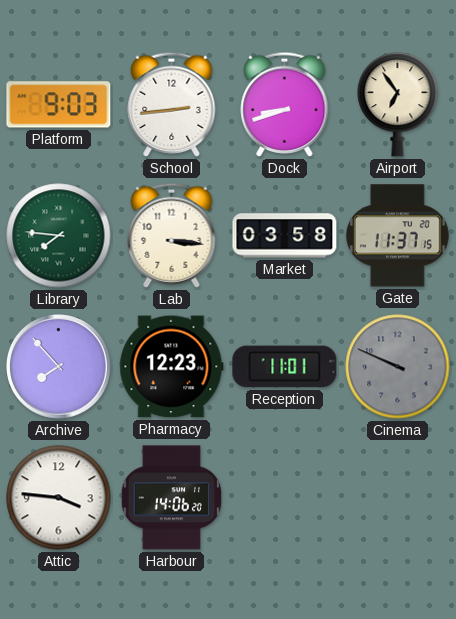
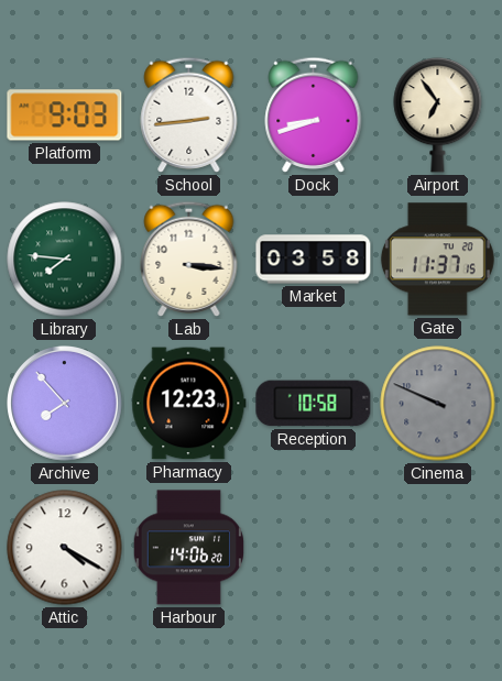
Reception: 11:01 -> 10:58
Attic: 3:46 -> 4:20
